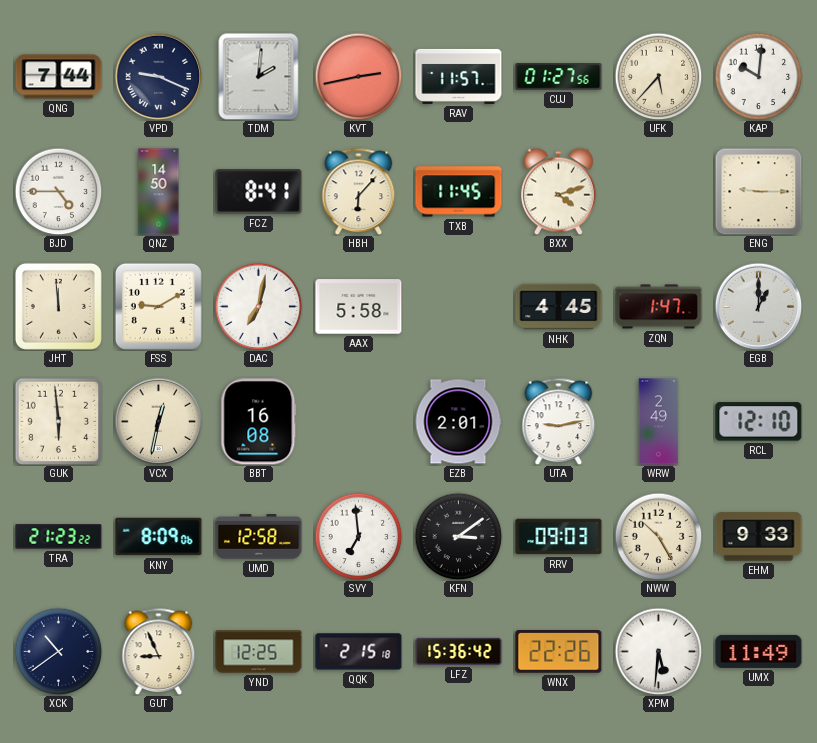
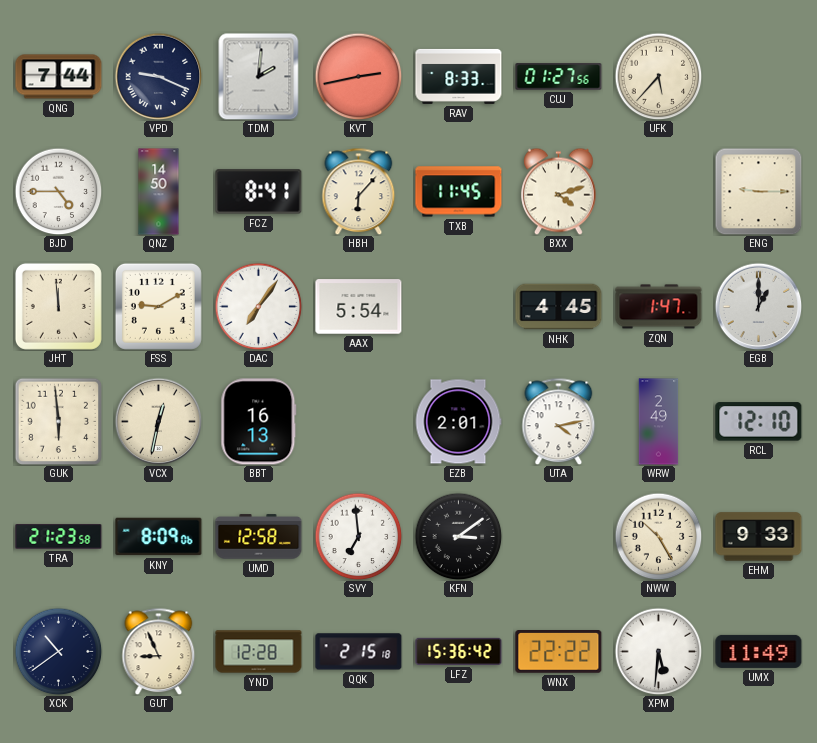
RAV: 11:57 -> 8:33
KAP: 10:01 -> none
DAC: 7:02 -> 7:06
AAX: 5:58 -> 5:54
BBT: 16:08 -> 16:13
UTA: 9:13 -> 4:13
TRA: 21:23:22 -> 21:23:58
RRV: 09:03 -> none
YND: 12:25 -> 12:28
WNX: 22:26 -> 22:22
